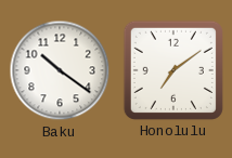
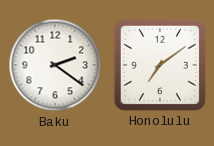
Baku: 10:21 -> 2:21
